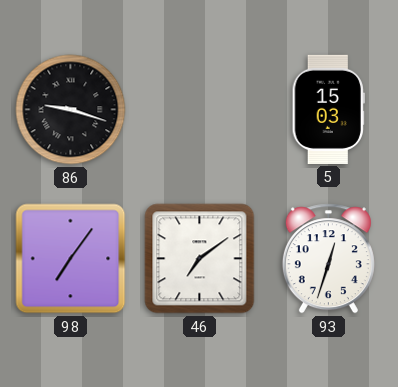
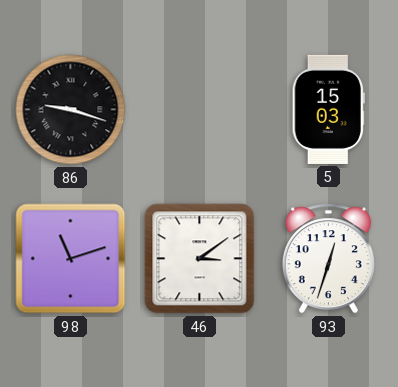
98: 7:06 -> 11:12
46: 7:09 -> 3:09
